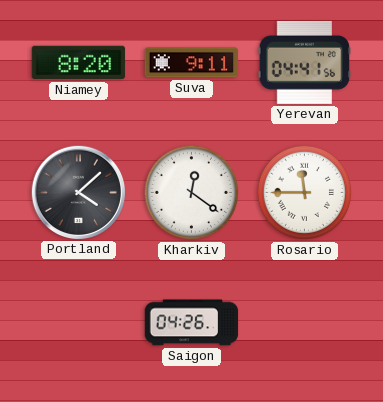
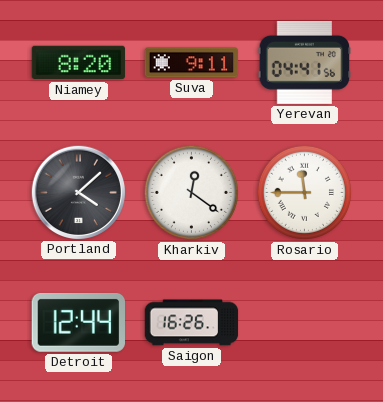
Detroit: none -> 12:44
Saigon: 04:26 -> 16:26
